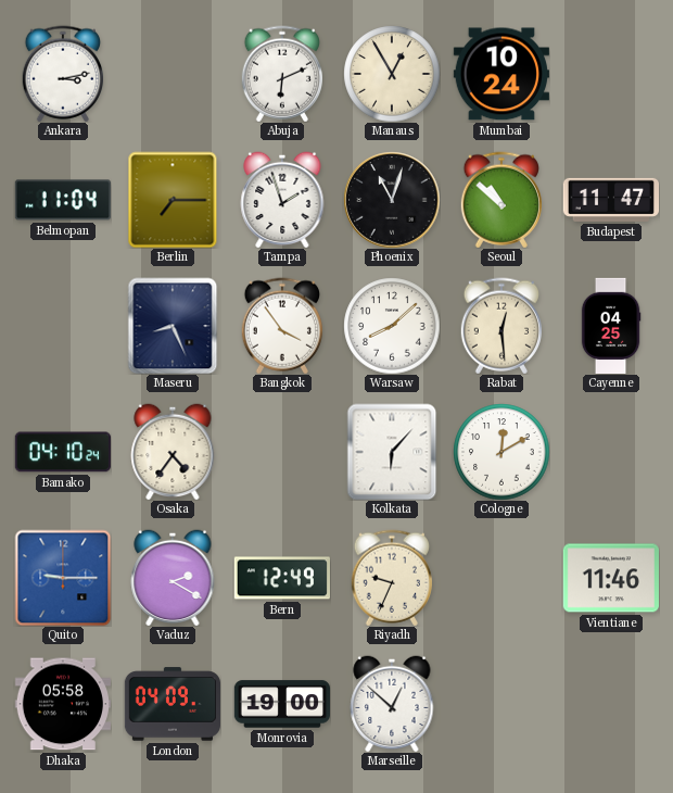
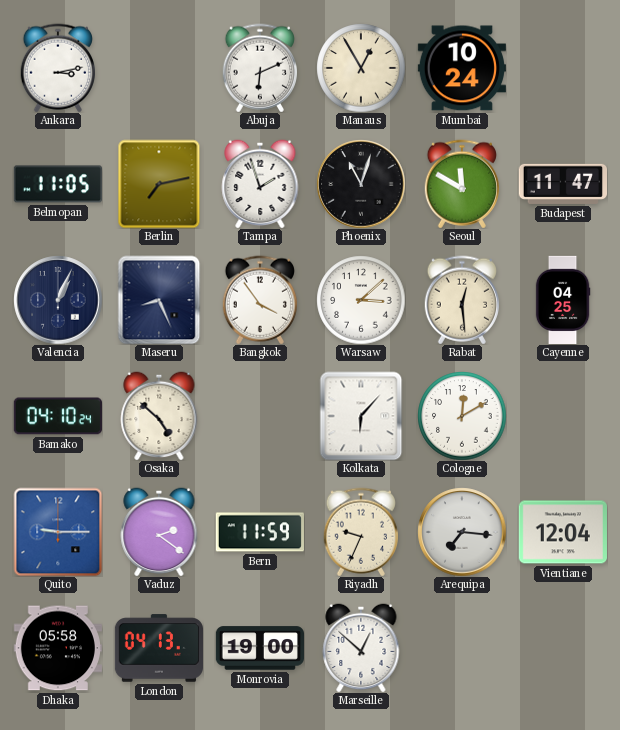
Belmopan: 11:04 -> 11:05
Berlin: 7:15 -> 7:13
Seoul: 10:52 -> 11:50
Valencia: none -> 1:04
Warsaw: 8:08 -> 3:08
Osaka: 4:36 -> 4:52
Vaduz: 2:20 -> 2:21
Bern: 12:49 -> 11:59
Arequipa: none -> 7:16
Vientiane: 11:46 -> 12:04
London: 04:09 -> 04:13
